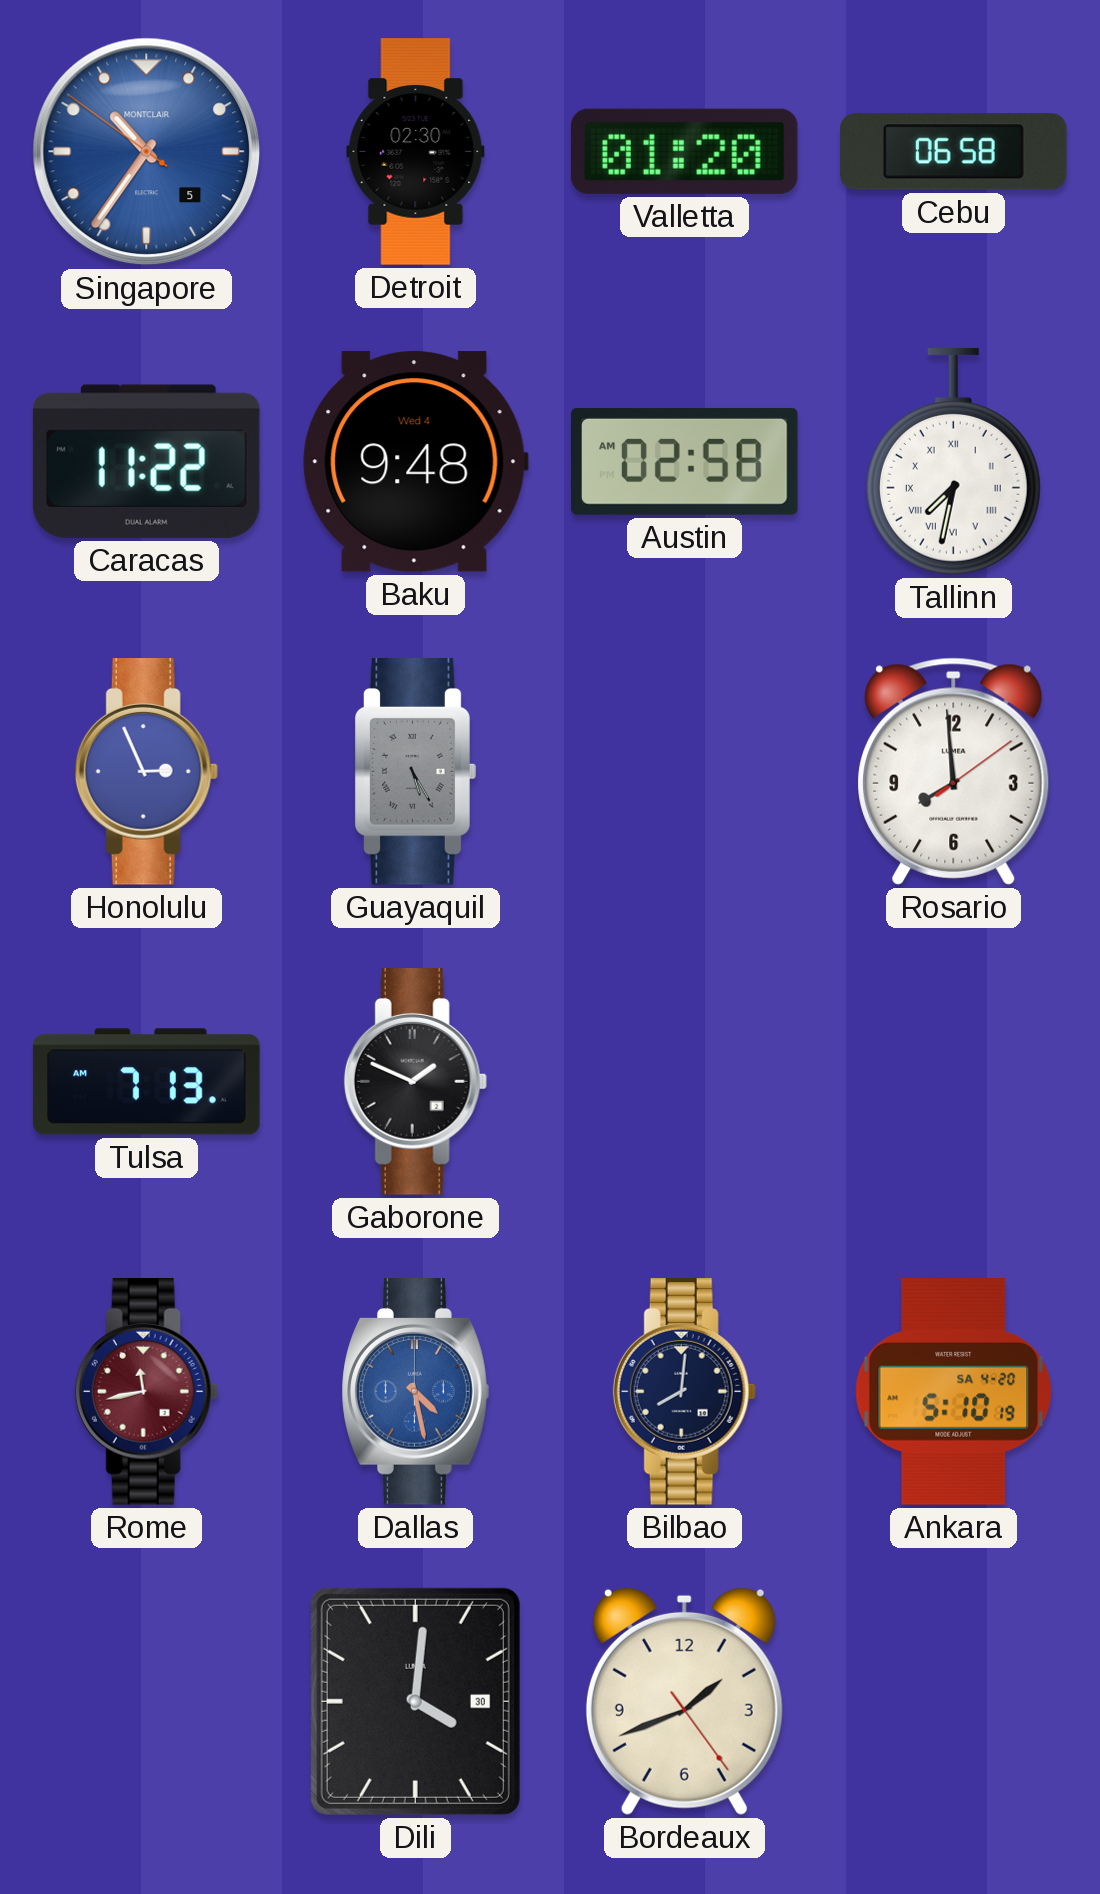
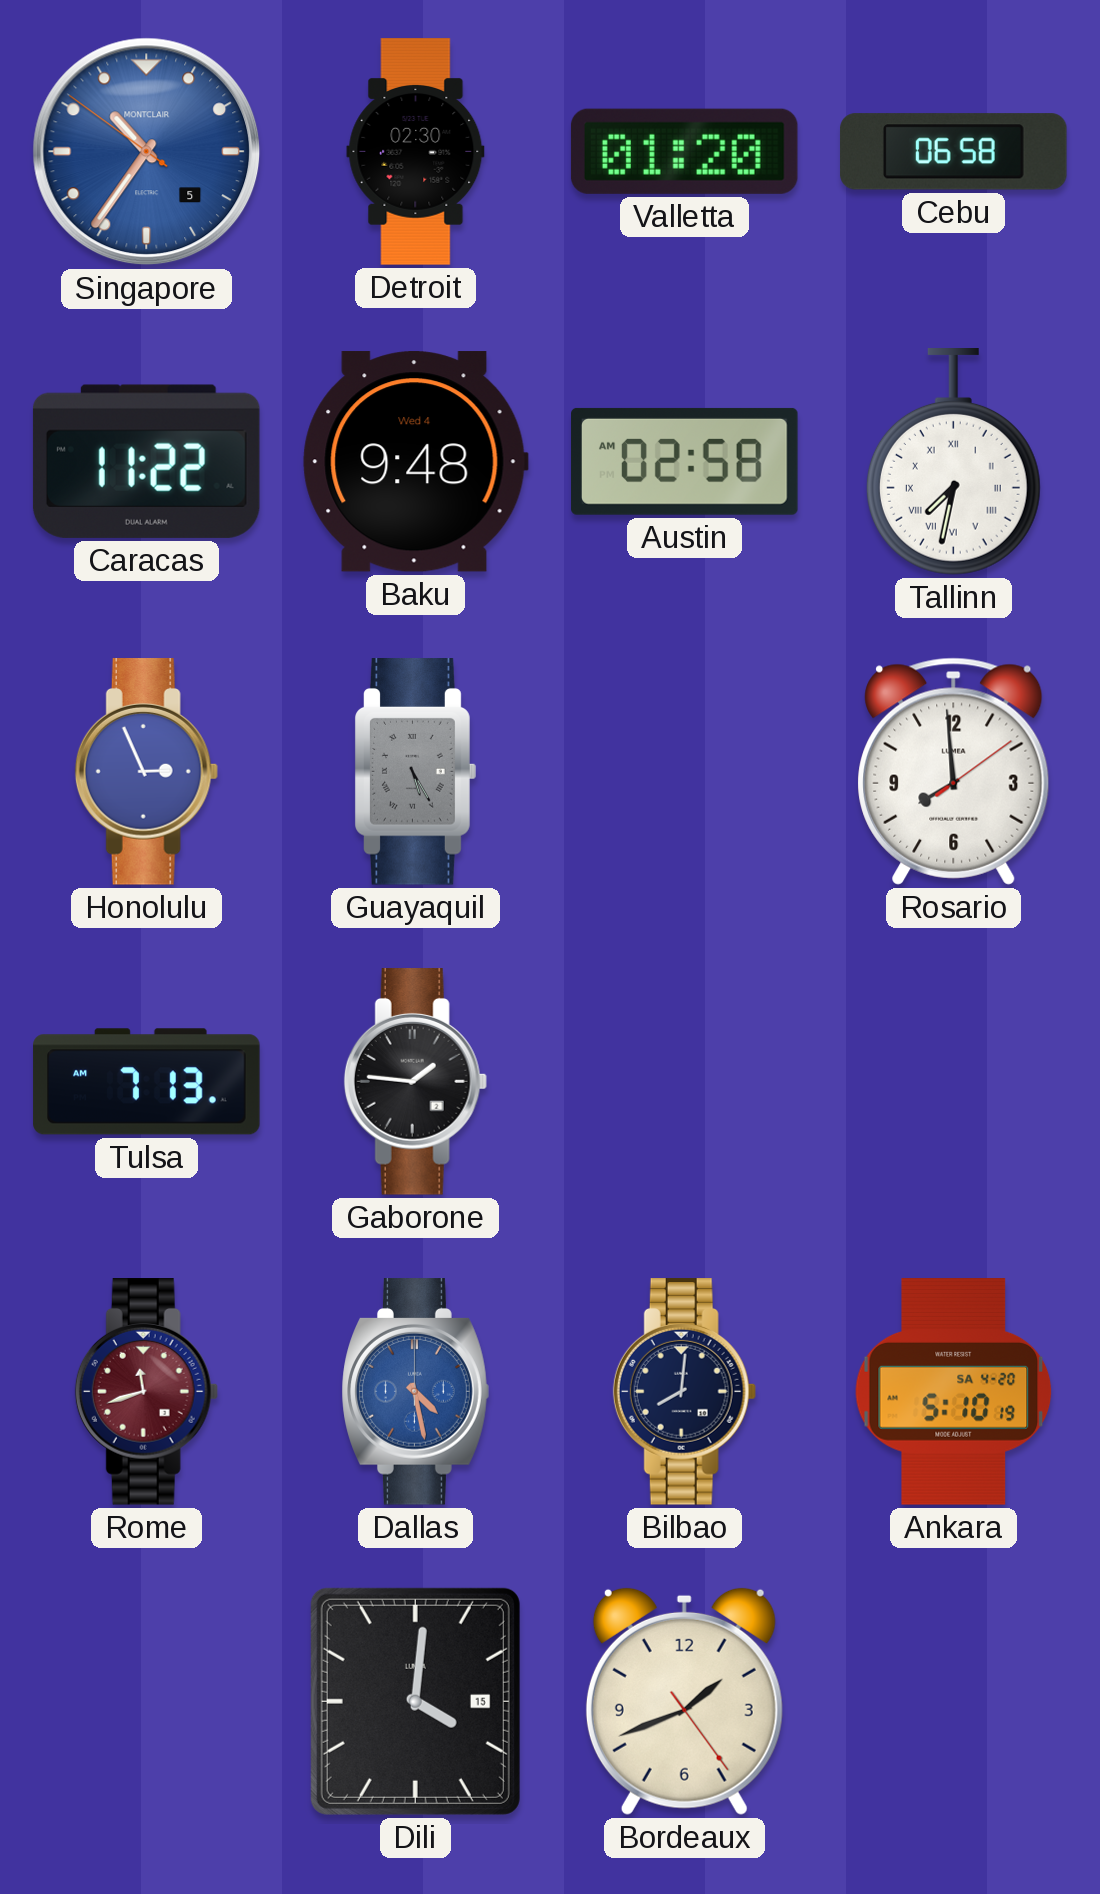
Gaborone: 1:49 -> 1:46
Rome: 11:43 -> 11:42
Dili date: 30 -> 15
